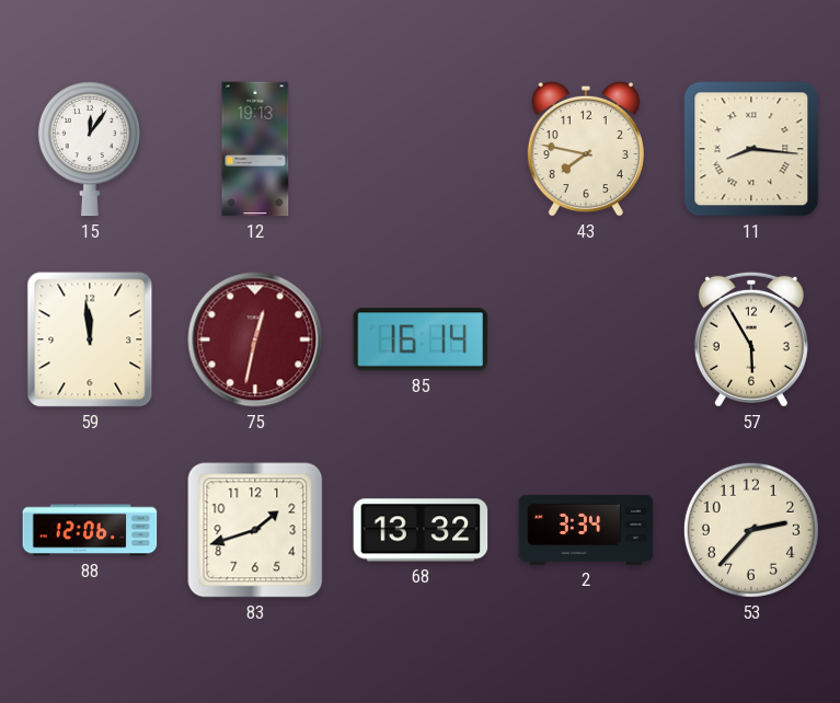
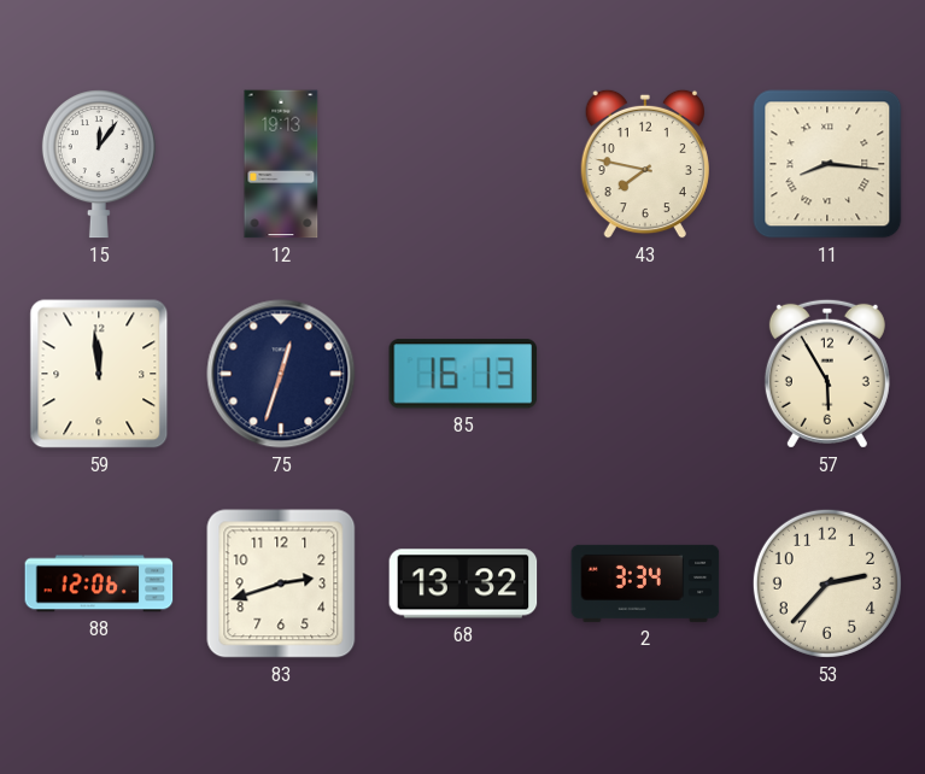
75: 12:32 -> 12:33
75 dial: burgundy -> navy
85: 16:14 -> 16:13
83: 1:42 -> 2:42
